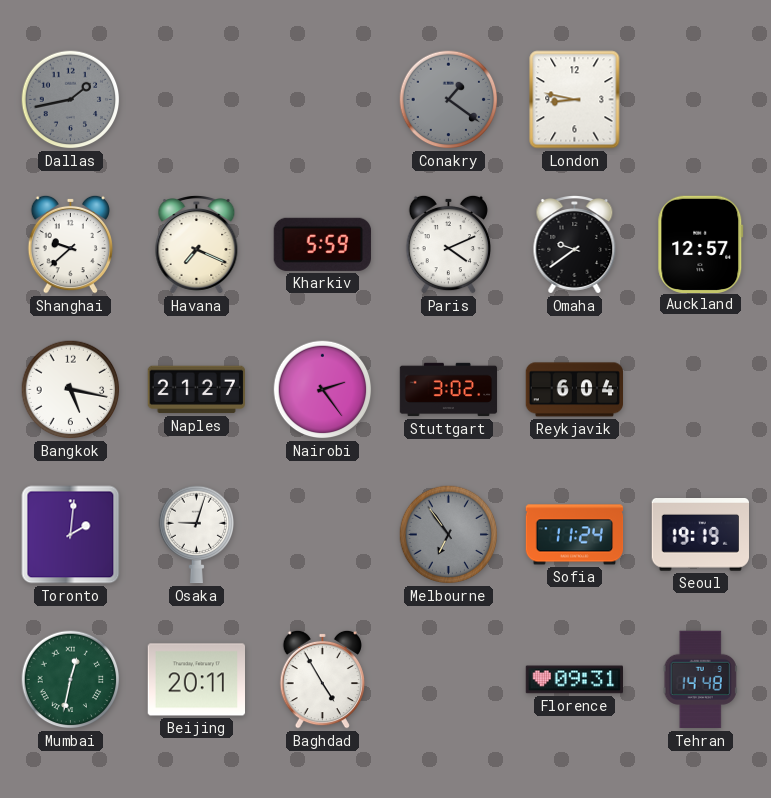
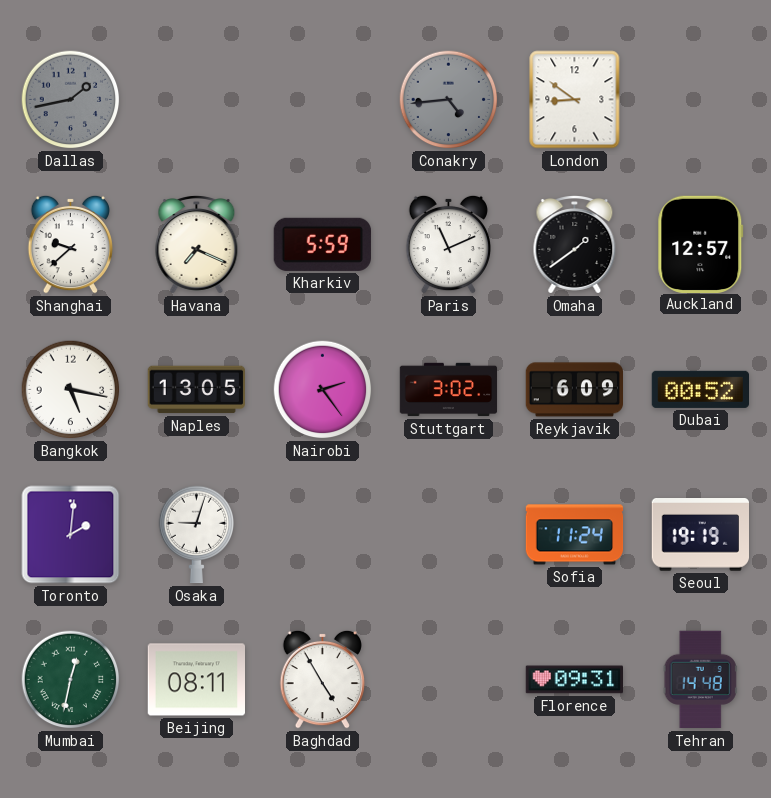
Conakry: 1:21 -> 4:44
London: 8:47 -> 8:51
Paris: 4:11 -> 11:11
Omaha: 9:39 -> 1:39
Naples: 21:27 -> 13:05
Reykjavik: 6:04 -> 6:09
Dubai: none -> 00:52
Melbourne: 6:54 -> none
Beijing: 20:11 -> 08:11
